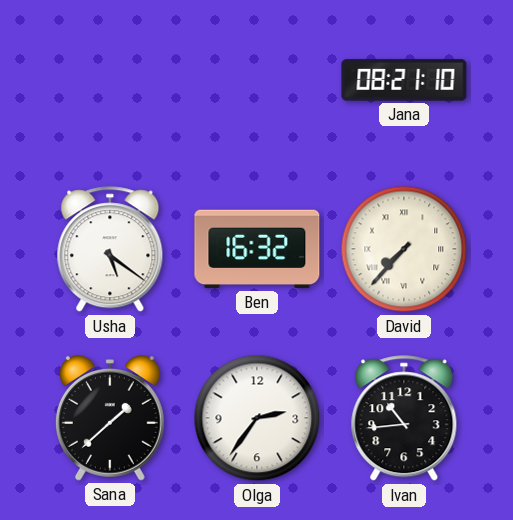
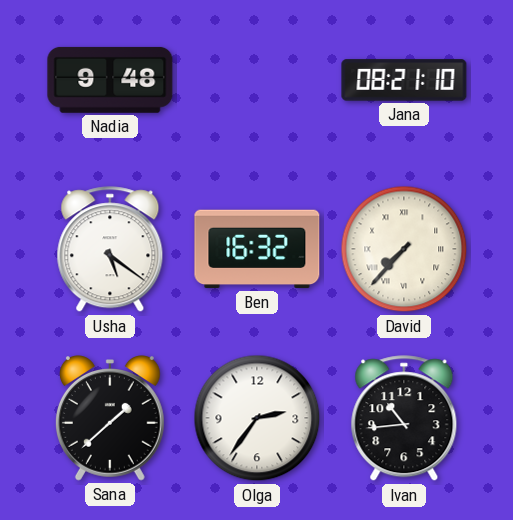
Nadia: none -> 9:48
